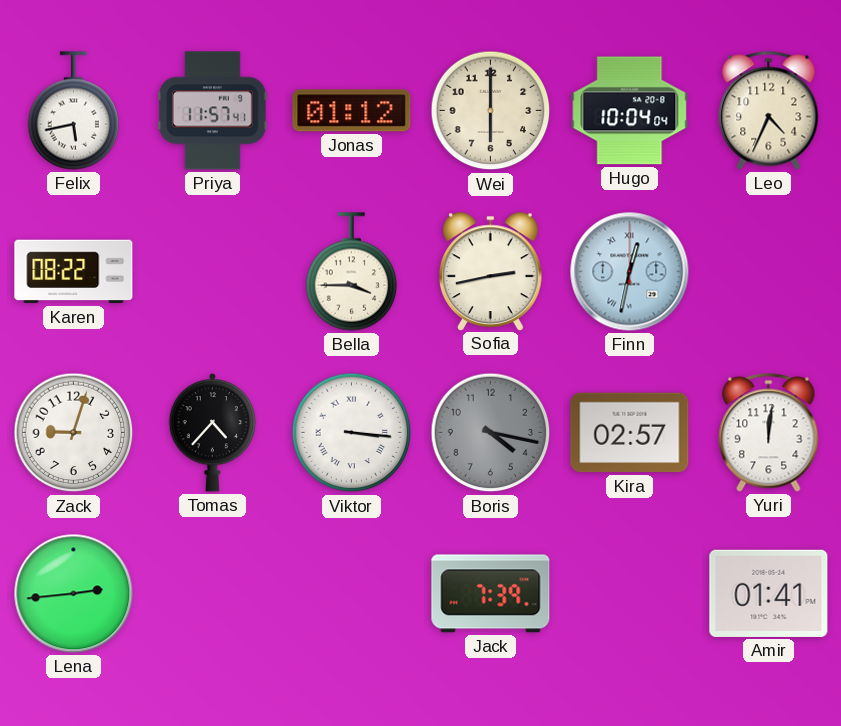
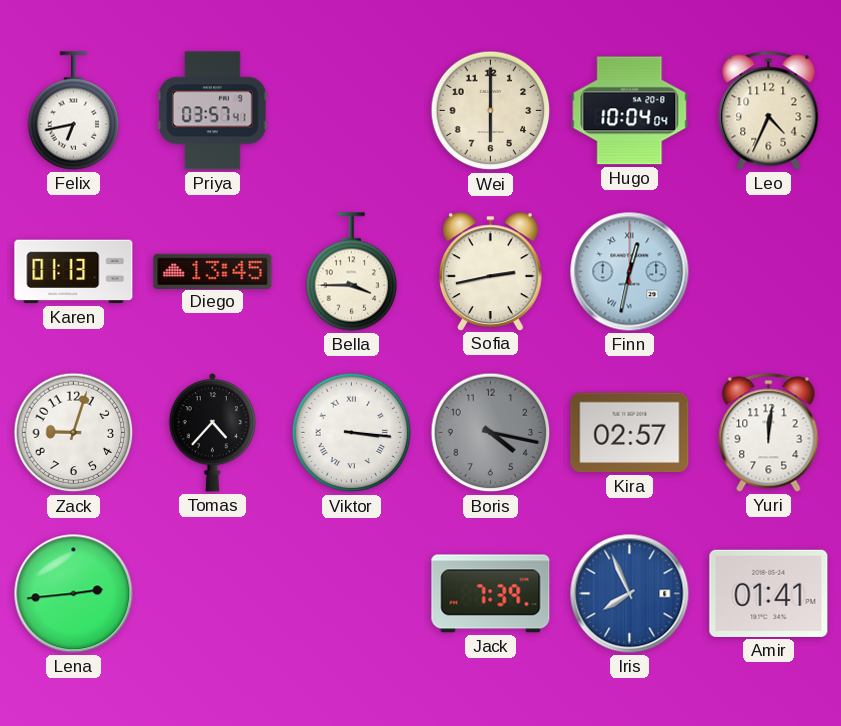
Felix: 5:43 -> 6:43
Priya: 11:57 -> 03:57
Jonas: 01:12 -> none
Karen: 08:22 -> 01:13
Diego: none -> 13:45
Iris: none -> 7:56
